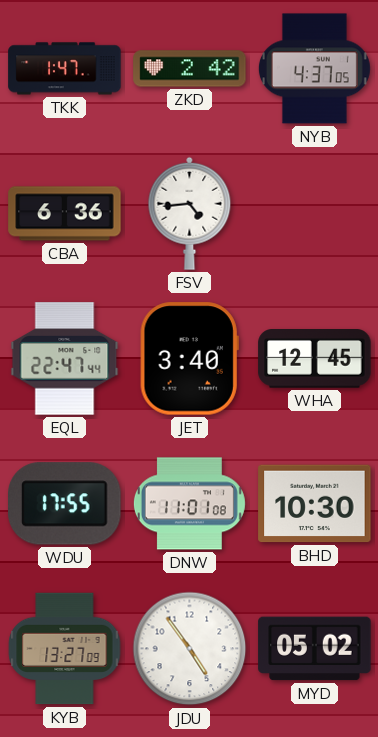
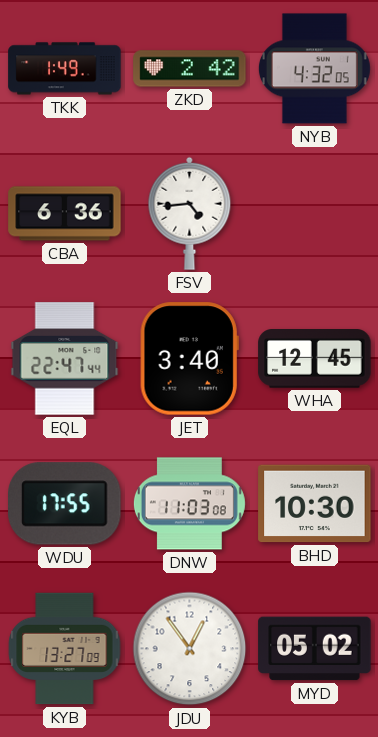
TKK: 1:47 -> 1:49
NYB: 4:37 -> 4:32
DNW: 11:01 -> 11:03
JDU: 4:54 -> 12:54
